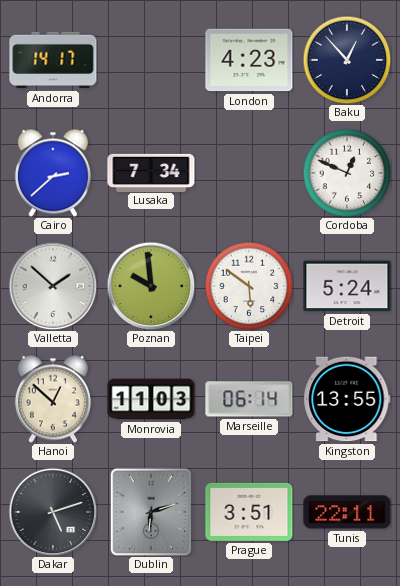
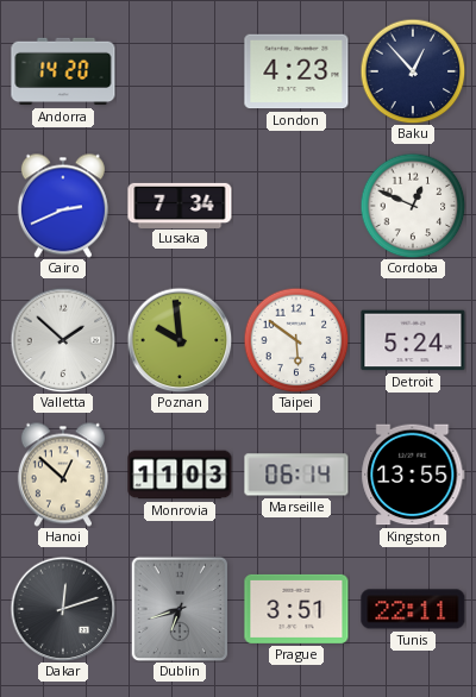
Andorra: 14:17 -> 14:20
Cairo: 2:38 -> 2:41
Dakar: 5:12 -> 12:12
Dublin: 6:12 -> 6:42
